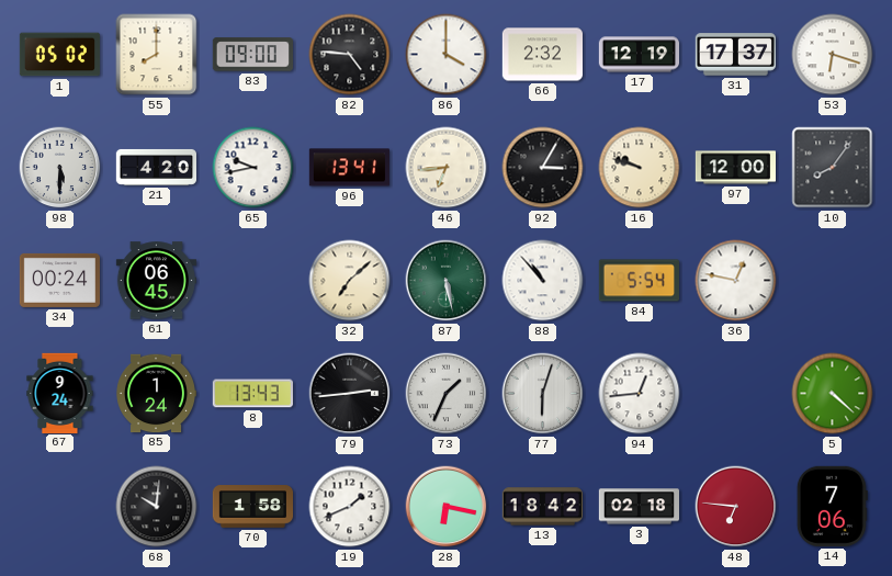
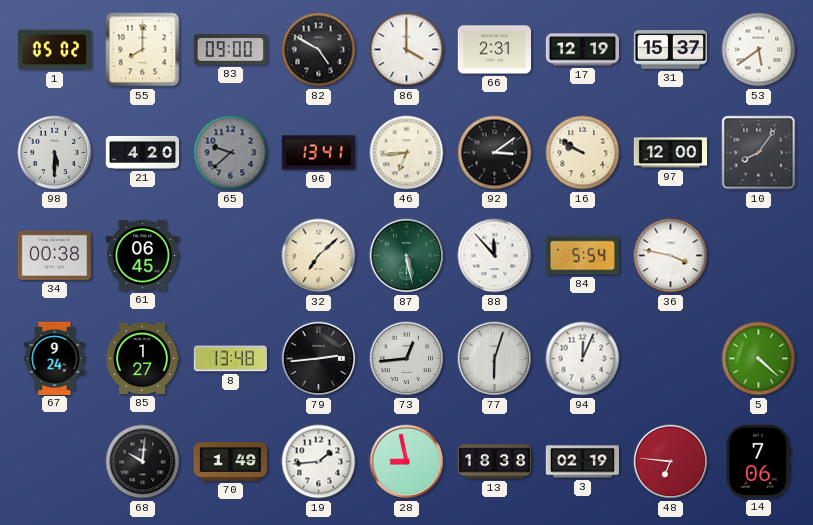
82: 4:46 -> 4:50
66: 2:32 -> 2:31
31: 17:37 -> 15:37
53: 6:18 -> 5:39
65: 9:43 -> 9:38
65 dial: white -> grey
92: 3:05 -> 3:09
16: 9:48 -> 9:50
34: 00:24 -> 00:38
88: 10:53 -> 11:53
36: 12:47 -> 3:47
85: 1:24 -> 1:27
8: 13:43 -> 13:48
73: 1:34 -> 12:44
94: 12:44 -> 12:04
70: 1:58 -> 1:49
19: 1:41 -> 1:44
28: 6:17 -> 8:58
13: 18:42 -> 18:38
3: 02:18 -> 02:19
